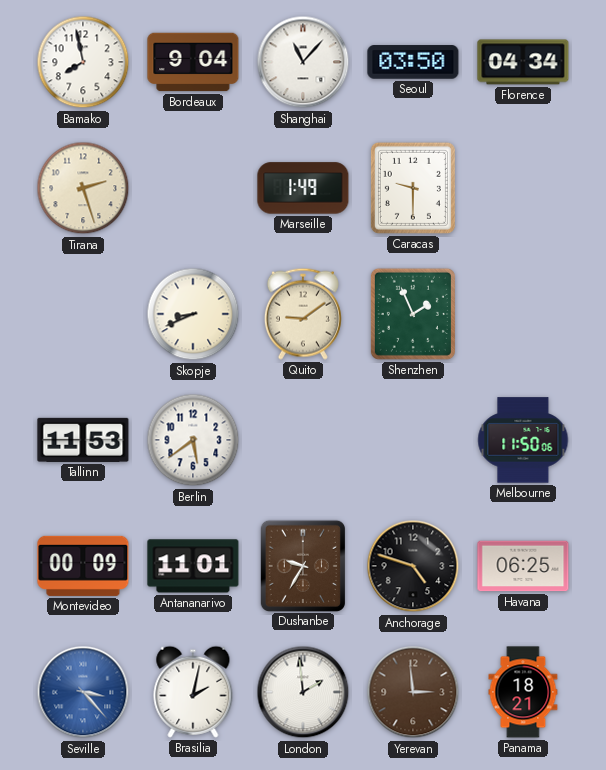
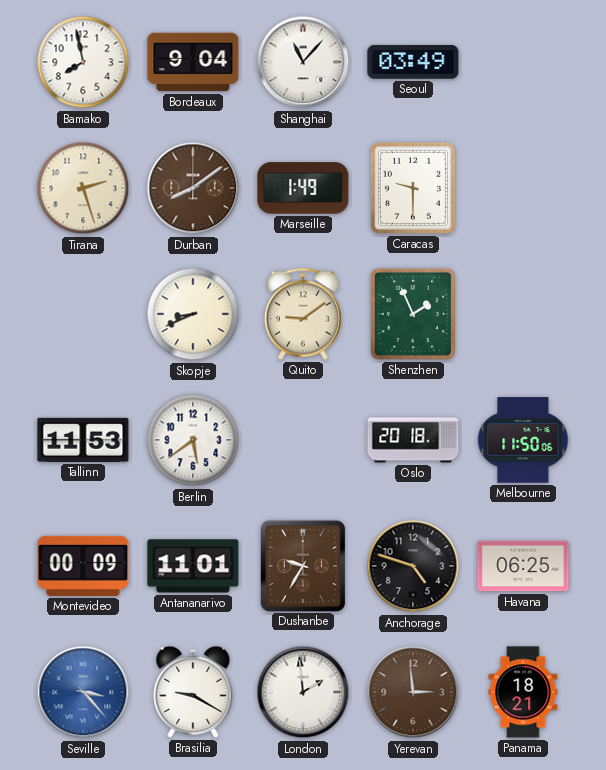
Seoul: 03:50 -> 03:49
Florence: 04:34 -> none
Durban: none -> 8:09
Oslo: none -> 20:18
Brasilia: 2:02 -> 9:20
